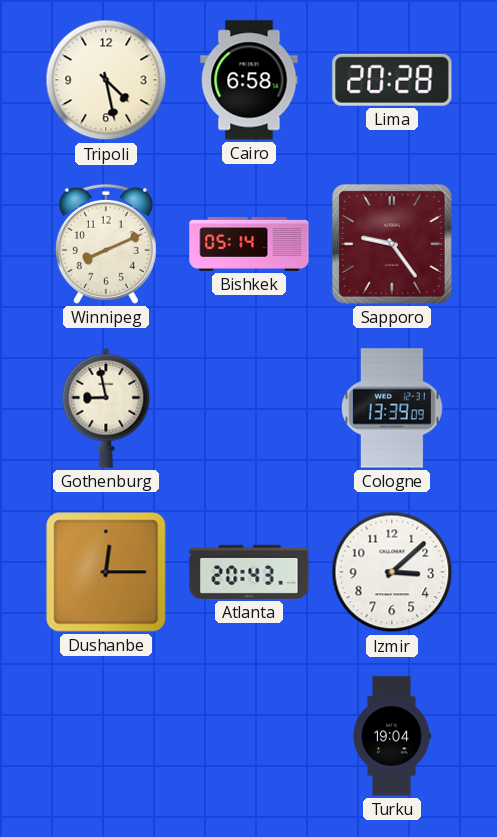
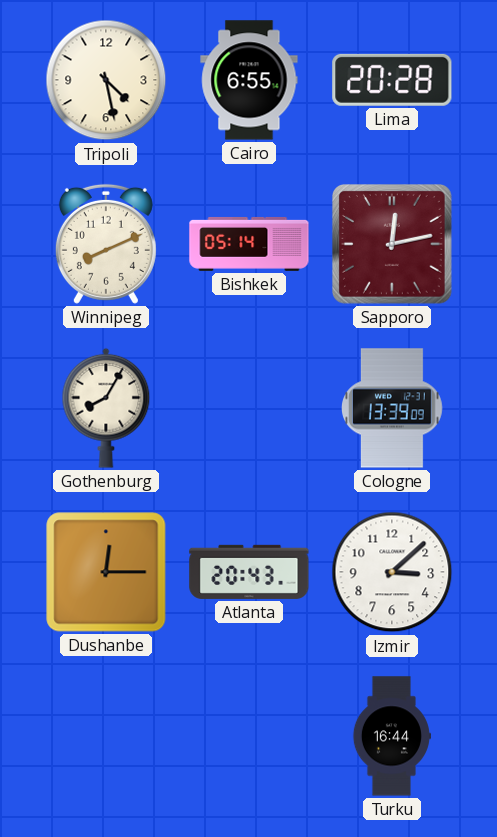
Cairo: 6:58 -> 6:55
Sapporo: 9:24 -> 12:13
Gothenburg: 8:58 -> 8:05
Turku: 19:04 -> 16:44
